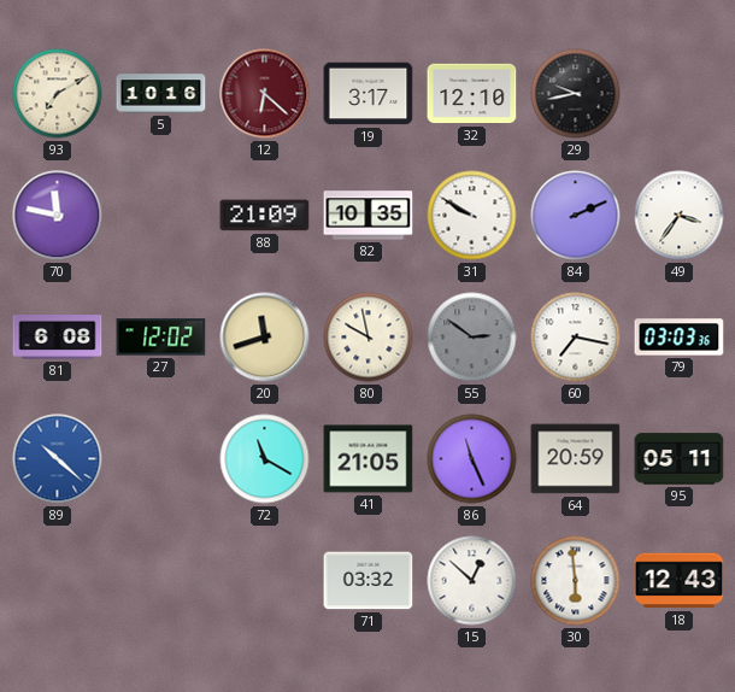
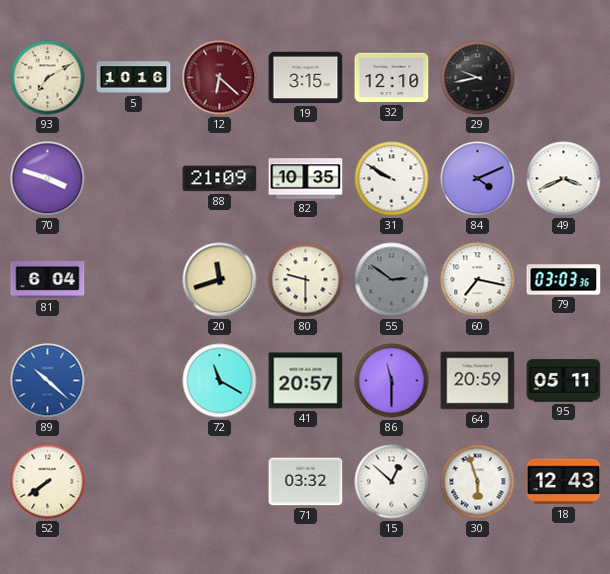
19: 3:17 -> 3:15
70: 11:47 -> 3:48
84: 2:11 -> 4:11
49: 3:36 -> 3:41
81: 6:08 -> 6:04
27: 12:02 -> none
80: 9:58 -> 9:30
41: 21:05 -> 20:57
86: 11:26 -> 11:30
52: none -> 7:39
30: 5:59 -> 5:57
